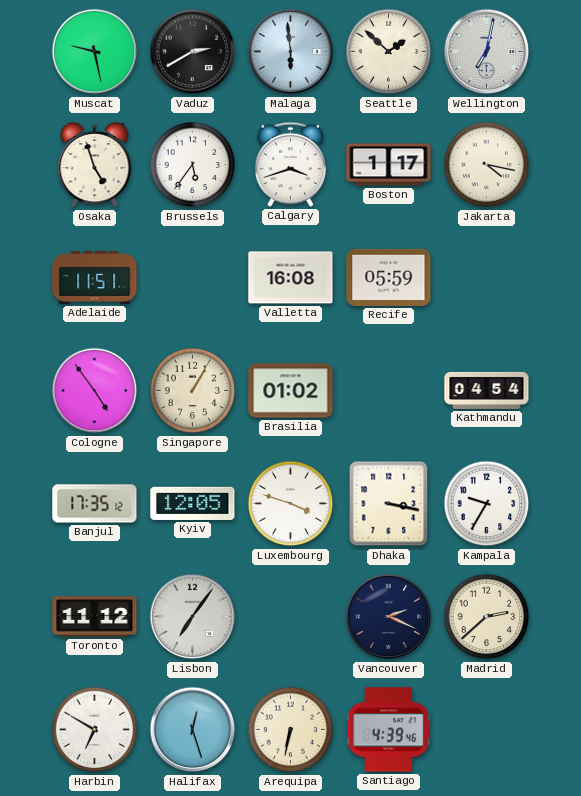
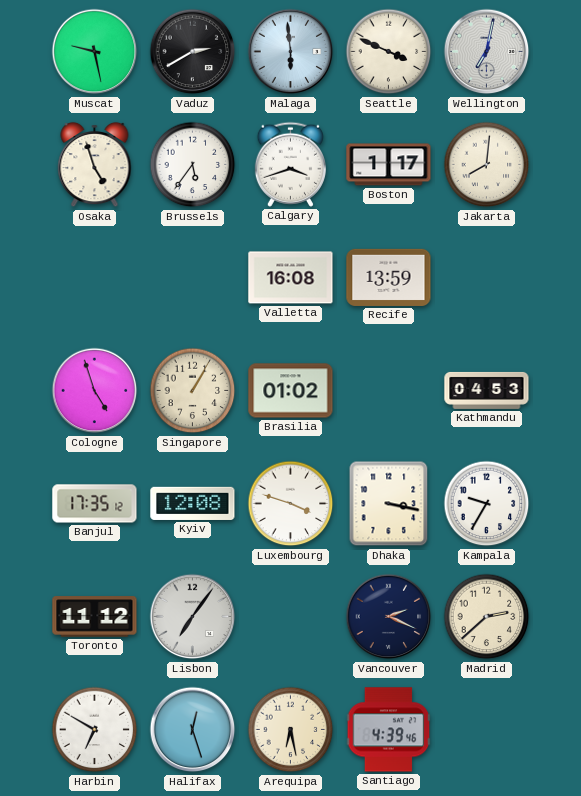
Seattle: 1:52 -> 3:49
Jakarta: 4:17 -> 8:01
Adelaide: 11:51 -> none
Recife: 05:59 -> 13:59
Cologne: 4:54 -> 4:57
Kathmandu: 04:54 -> 04:53
Kyiv: 12:05 -> 12:08
Arequipa: 6:32 -> 6:28
